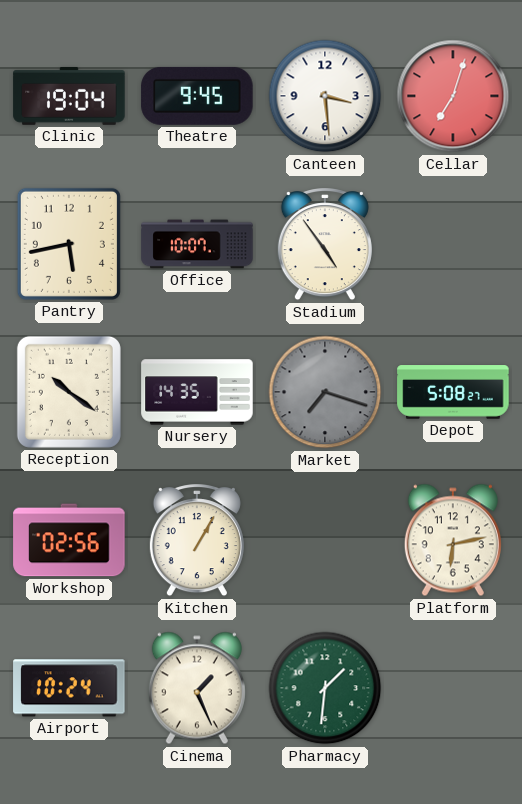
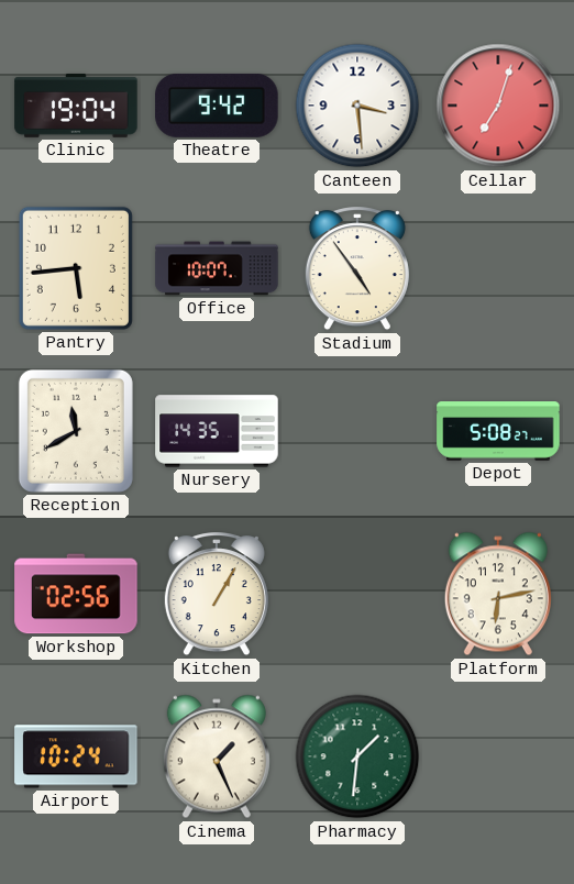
Theatre: 9:45 -> 9:42
Pantry: 5:43 -> 5:44
Reception: 10:21 -> 11:40
Market: 7:18 -> none
